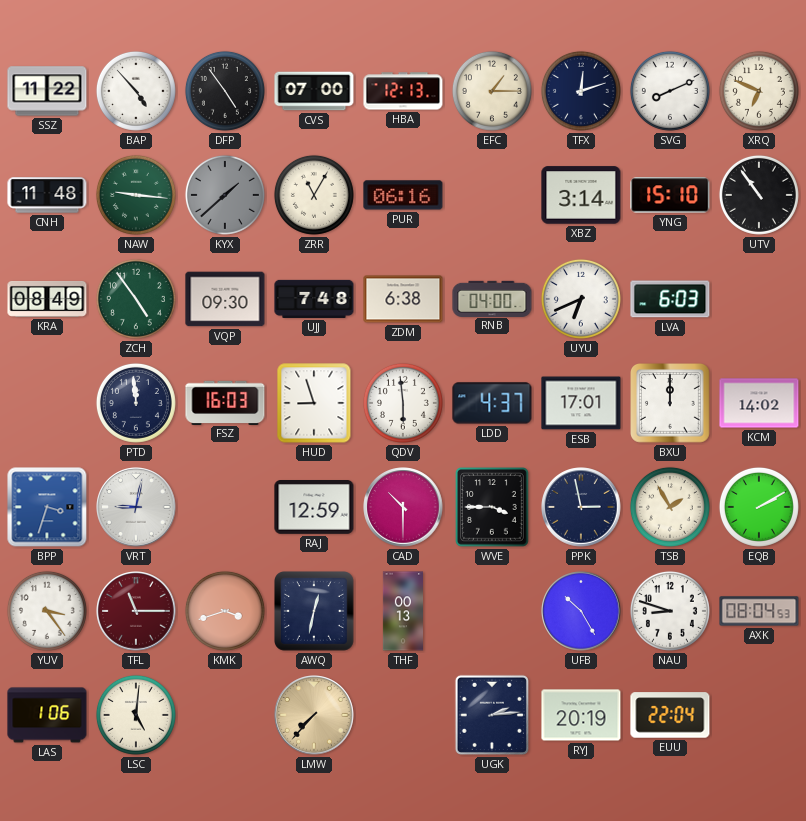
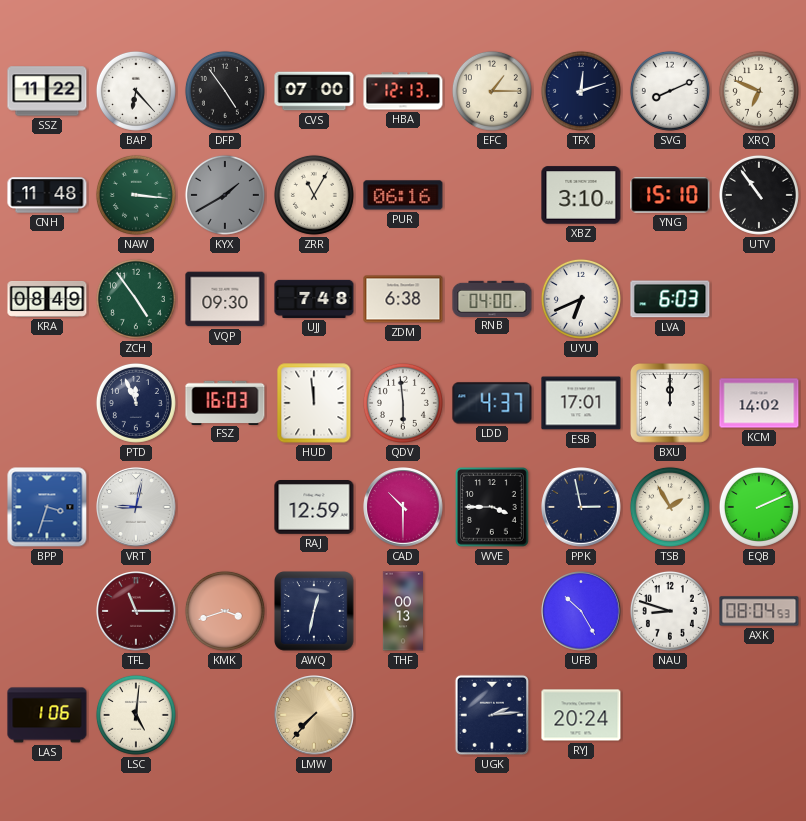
BAP: 4:53 -> 6:23
NAW: 9:16 -> 3:16
KYX: 1:38 -> 1:40
XBZ: 3:14 -> 3:10
PTD: 11:59 -> 11:56
HUD: 8:57 -> 11:59
EQB: 2:10 -> 2:11
YUV: 3:24 -> none
RYJ: 20:19 -> 20:24
EUU: 22:04 -> none
